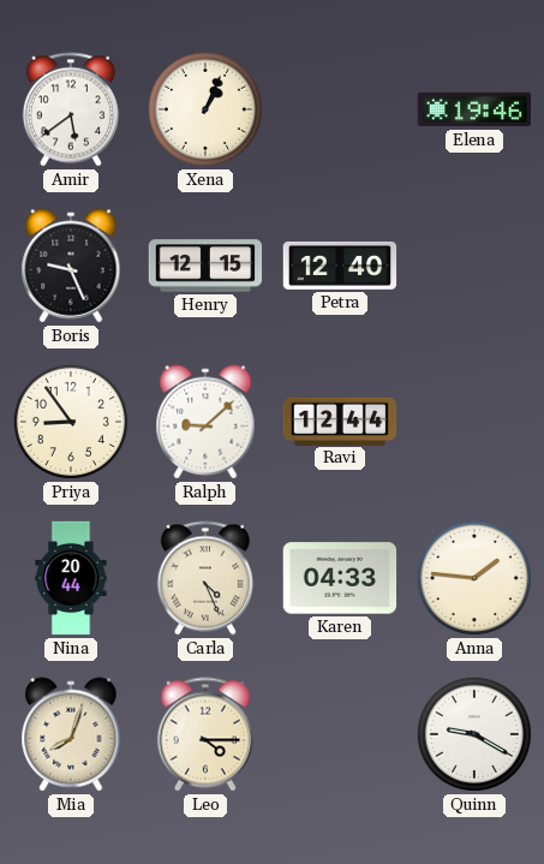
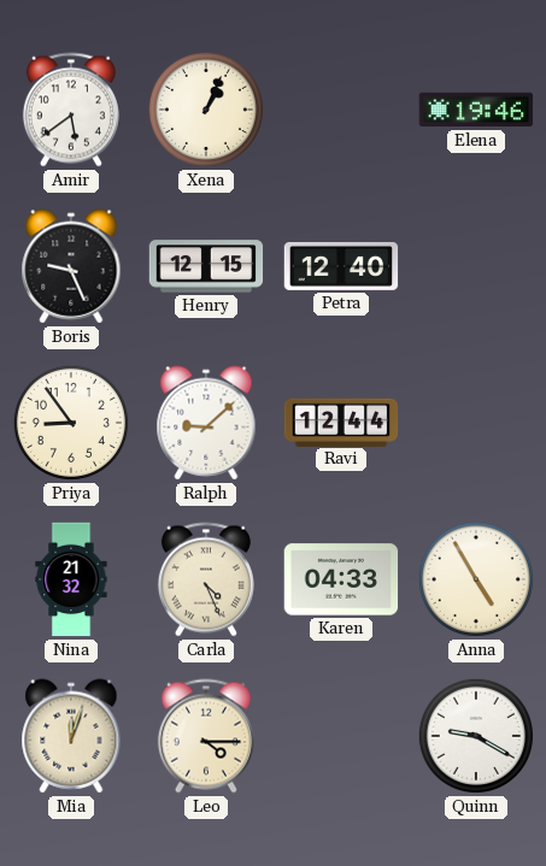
Nina: 20:44 -> 21:32
Anna: 1:46 -> 4:55
Mia: 8:03 -> 12:03
